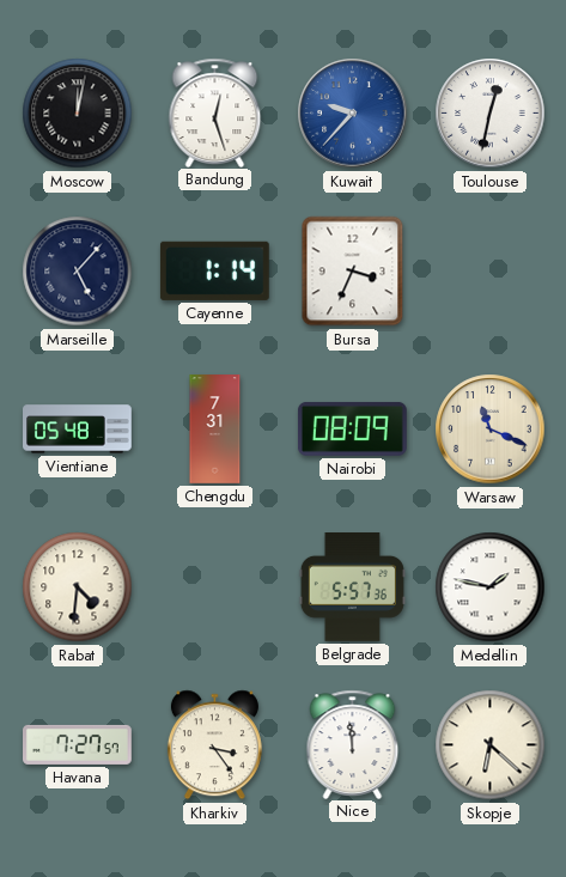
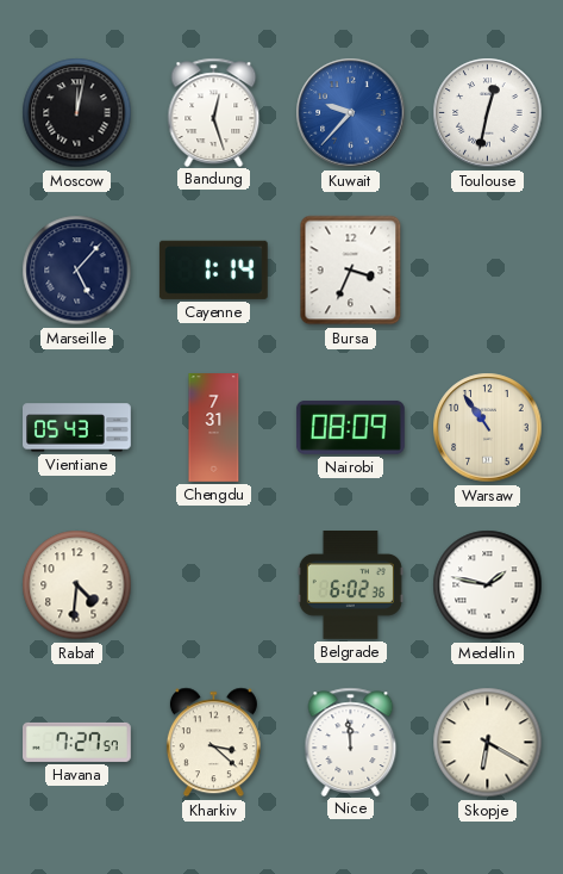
Vientiane: 05:48 -> 05:43
Warsaw: 11:19 -> 10:54
Belgrade: 5:57 -> 6:02
Kharkiv: 3:24 -> 3:22
Skopje: 6:22 -> 6:20
